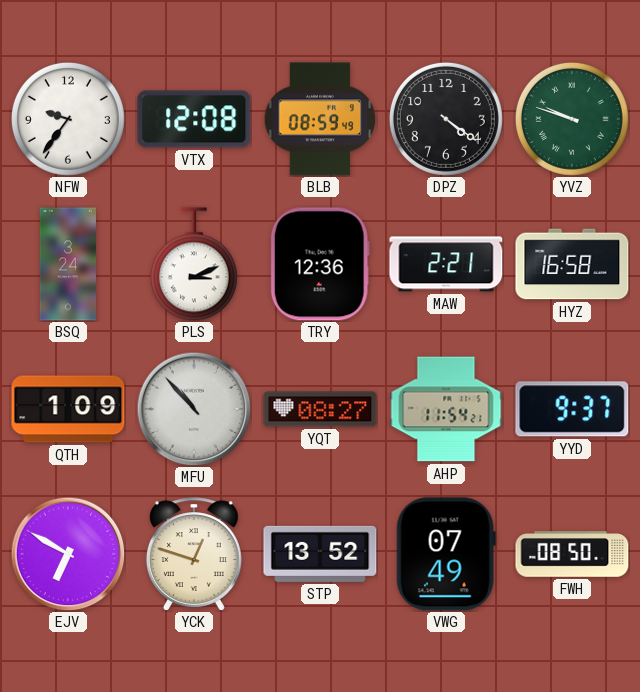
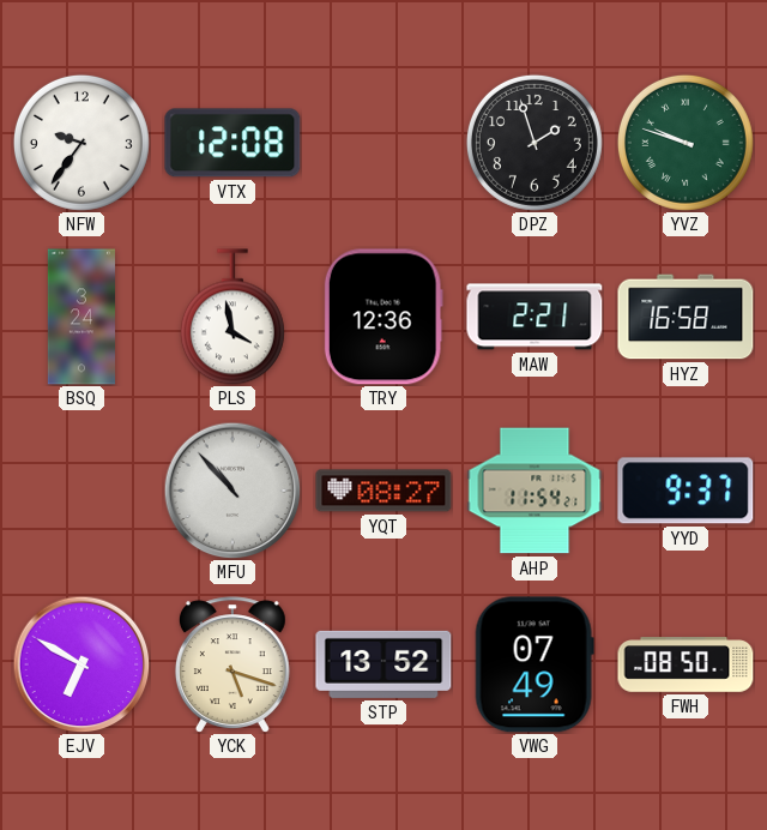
BLB: 08:59 -> none
DPZ: 4:21 -> 1:57
PLS: 3:11 -> 3:58
QTH: 1:09 -> none
YCK: 12:48 -> 5:18
